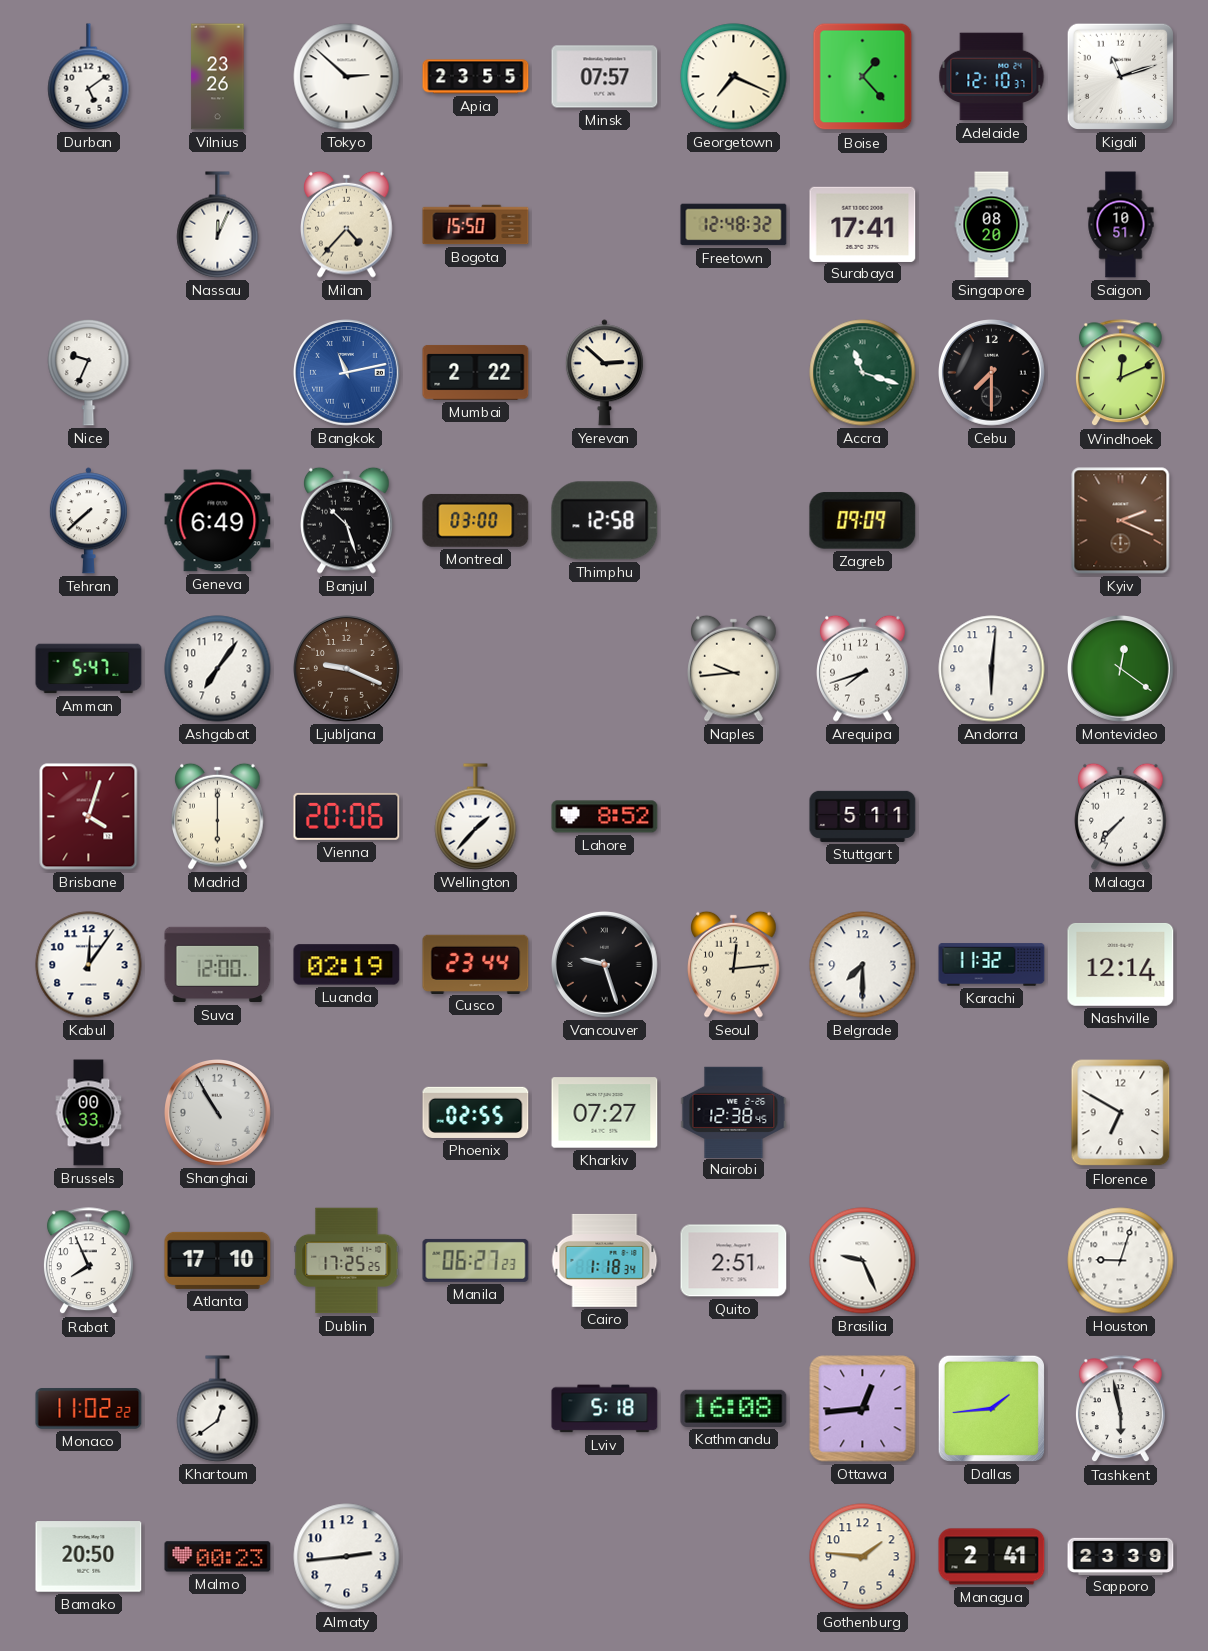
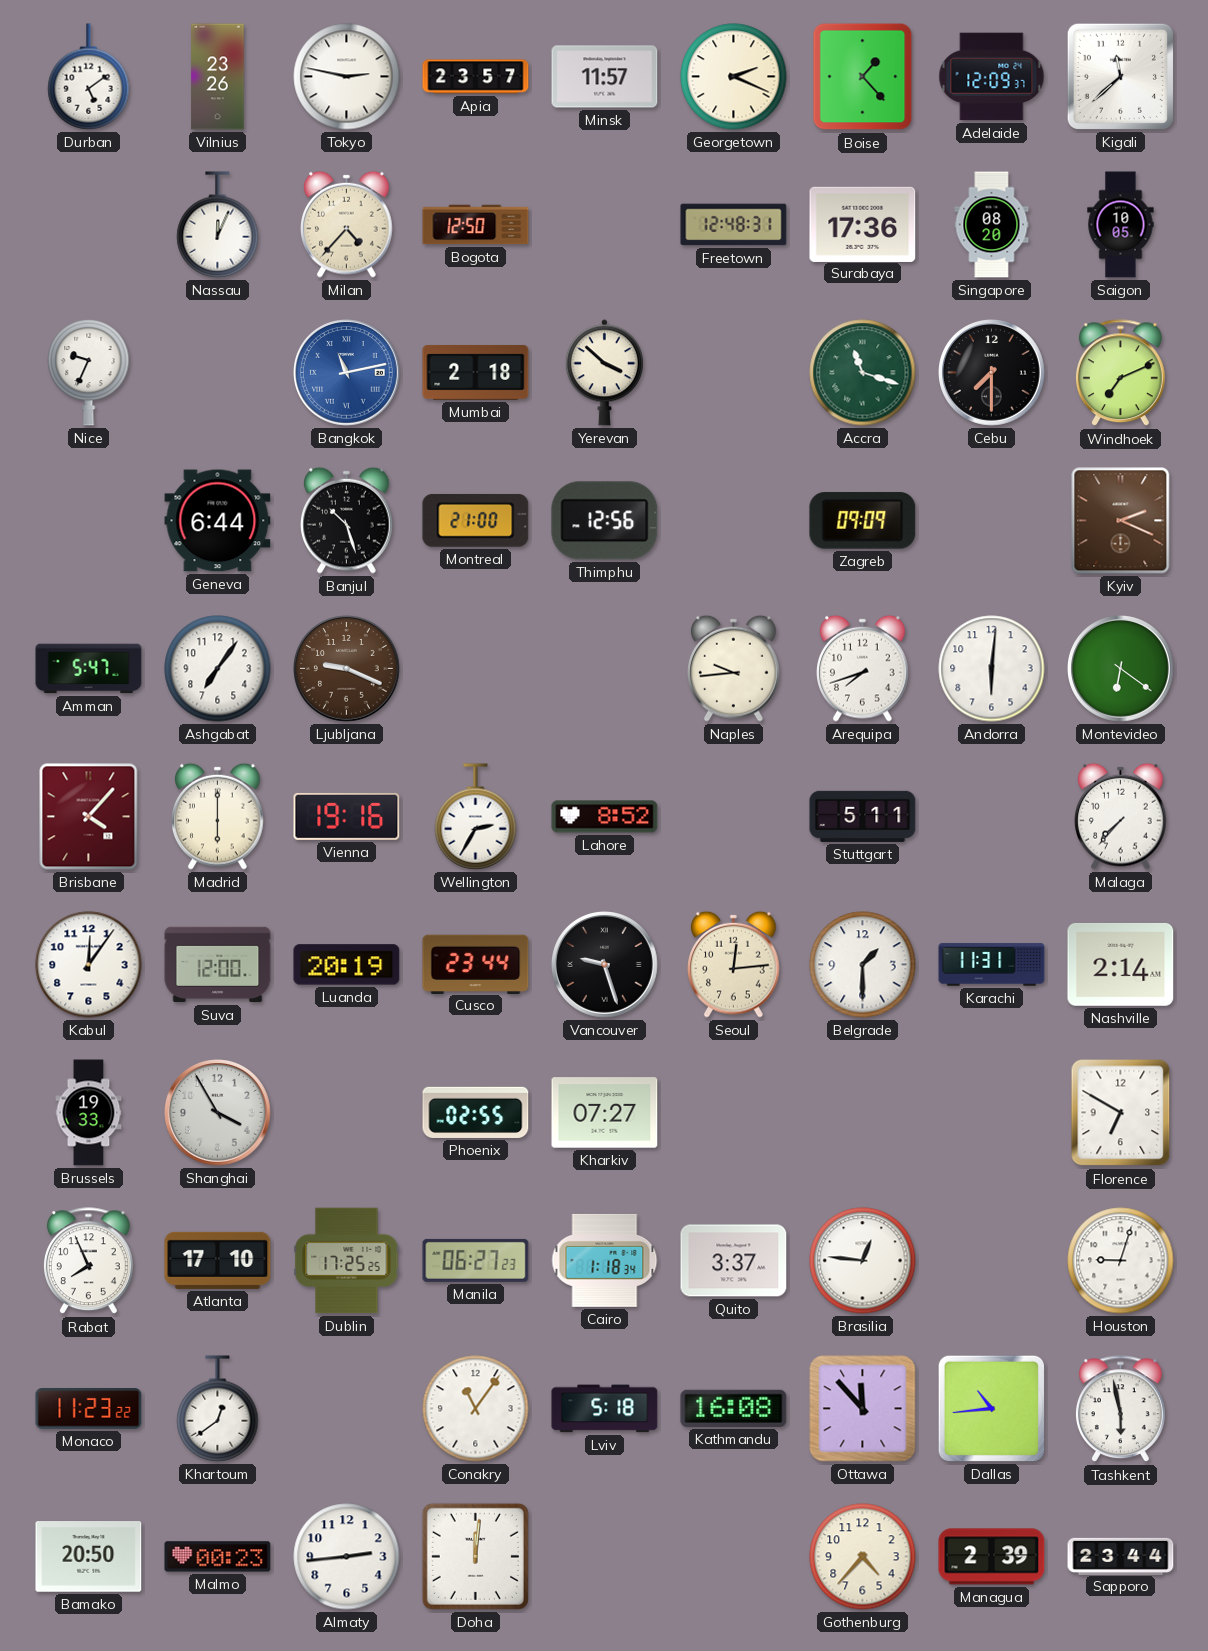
Tokyo: 2:52 -> 2:47
Apia: 23:55 -> 23:57
Minsk: 07:57 -> 11:57
Georgetown: 7:19 -> 2:19
Adelaide: 12:10 -> 12:09
Kigali: 11:12 -> 11:38
Bogota: 15:50 -> 12:50
Freetown: 12:48:32 -> 12:48:31
Surabaya: 17:41 -> 17:36
Saigon: 10:51 -> 10:05
Mumbai: 2:22 -> 2:18
Yerevan: 2:52 -> 3:52
Windhoek: 12:11 -> 7:11
Tehran: 7:38 -> none
Geneva: 6:49 -> 6:44
Montreal: 03:00 -> 21:00
Thimphu: 12:58 -> 12:56
Montevideo: 12:21 -> 6:21
Brisbane: 4:03 -> 4:07
Vienna: 20:06 -> 19:16
Wellington: 1:37 -> 2:35
Luanda: 02:19 -> 20:19
Belgrade: 7:30 -> 1:30
Karachi: 11:32 -> 11:31
Nashville: 12:14 -> 2:14
Brussels: 00:33 -> 19:33
Shanghai: 10:55 -> 3:55
Nairobi: 12:38 -> none
Quito: 2:51 -> 3:37
Brasilia: 9:26 -> 12:46
Monaco: 11:02 -> 11:23
Conakry: none -> 11:06
Ottawa: 12:44 -> 11:53
Dallas: 1:44 -> 10:44
Doha: none -> 12:01
Gothenburg: 1:46 -> 4:37
Managua: 2:41 -> 2:39
Sapporo: 23:39 -> 23:44
